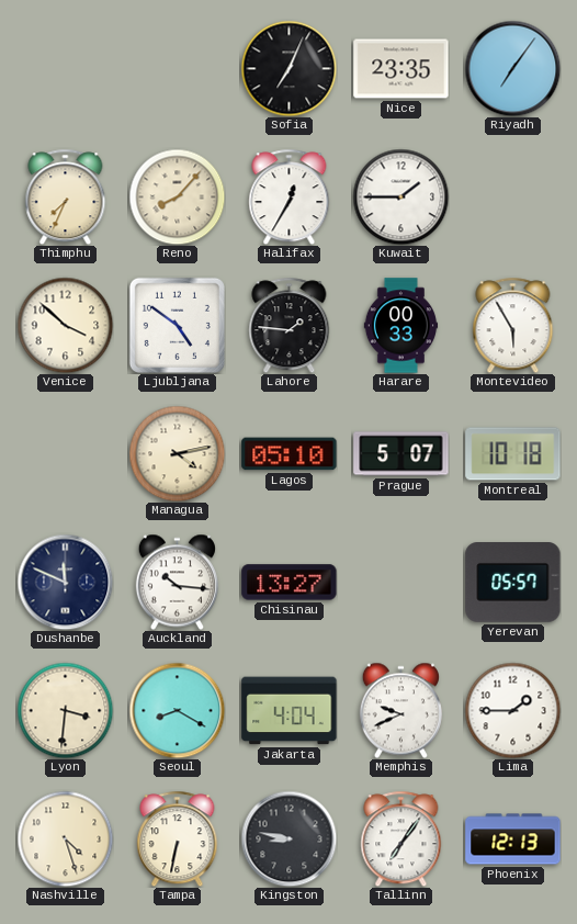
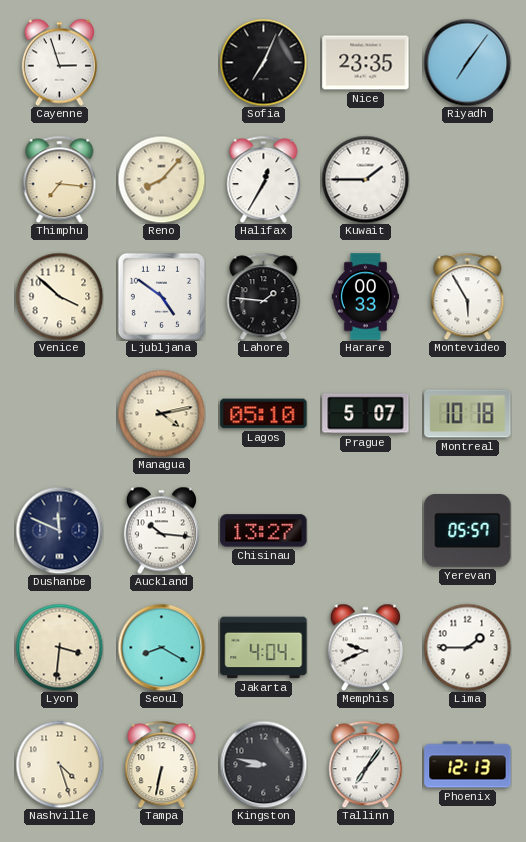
Cayenne: none -> 2:57
Thimphu: 7:34 -> 7:16
